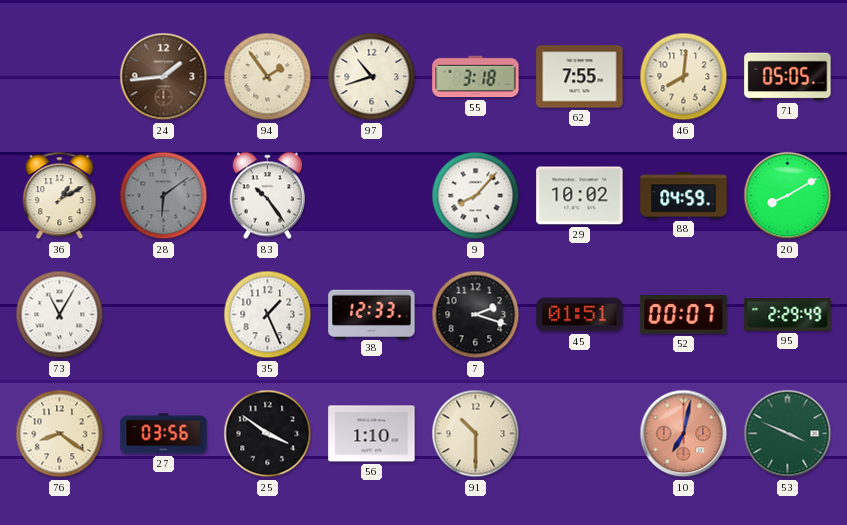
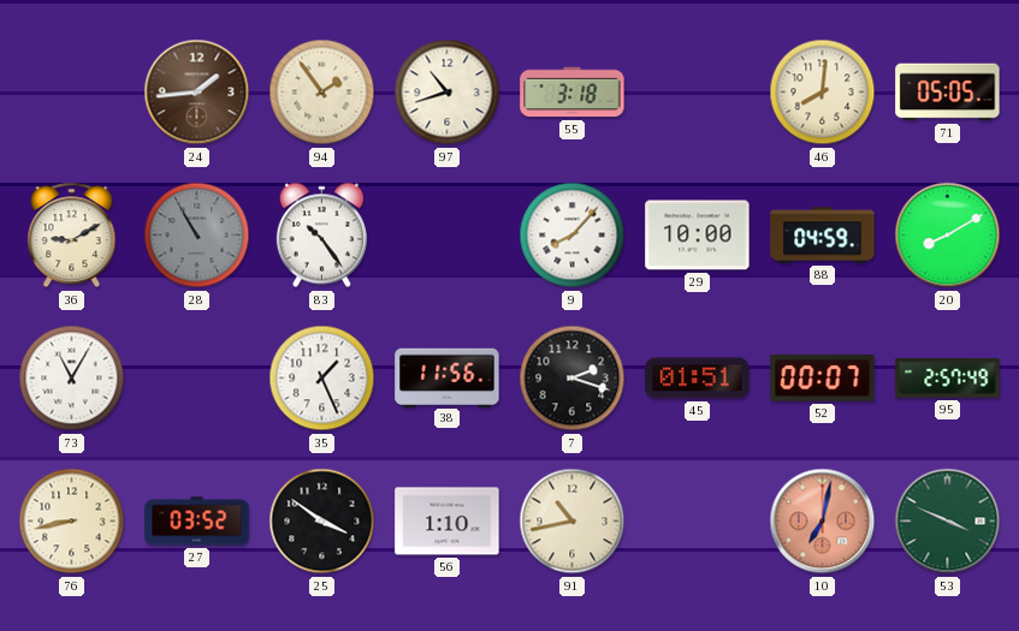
62: 7:55 -> none
36: 1:10 -> 9:10
28: 6:09 -> 10:55
29: 10:02 -> 10:00
38: 12:33 -> 11:56
95: 2:29 -> 2:57
76: 8:21 -> 8:43
27: 03:56 -> 03:52
91: 10:30 -> 10:43
